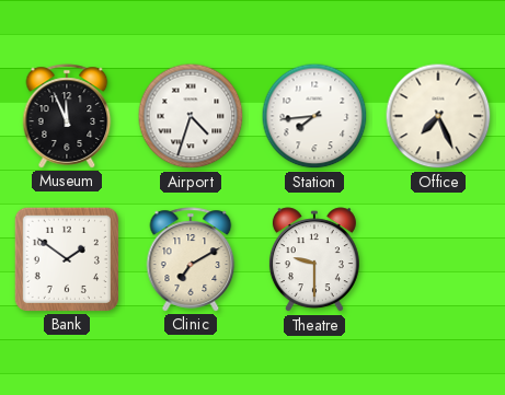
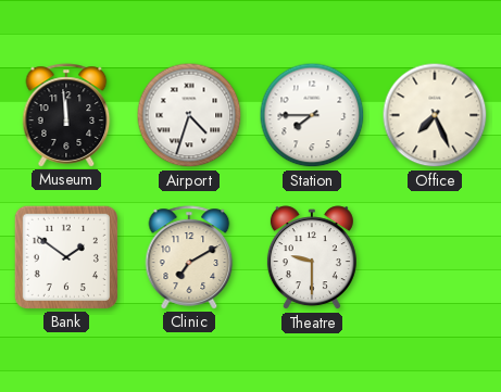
Museum: 11:56 -> 11:59
Station: 7:44 -> 7:45
